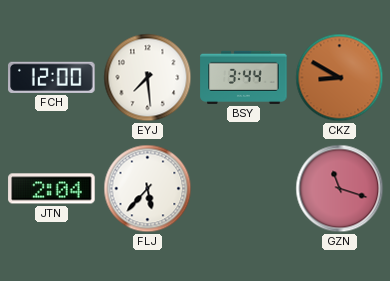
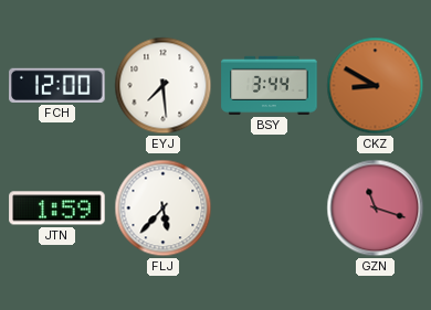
JTN: 2:04 -> 1:59
